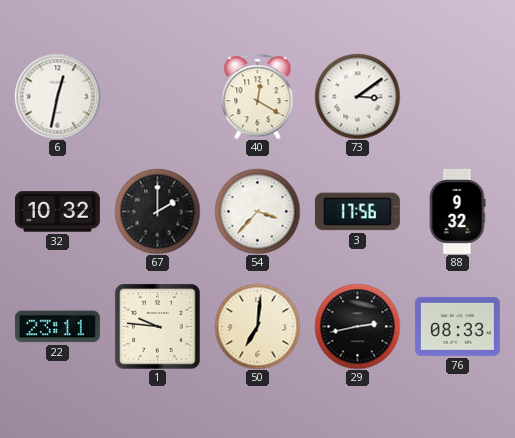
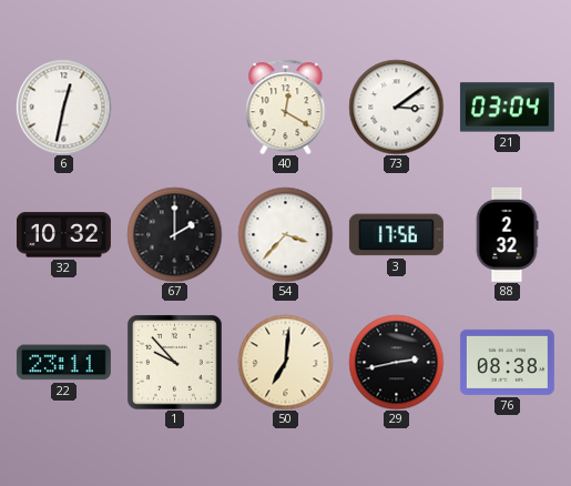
21: none -> 03:04
88: 9:32 -> 2:32
1: 9:46 -> 9:53
76: 08:33 -> 08:38
